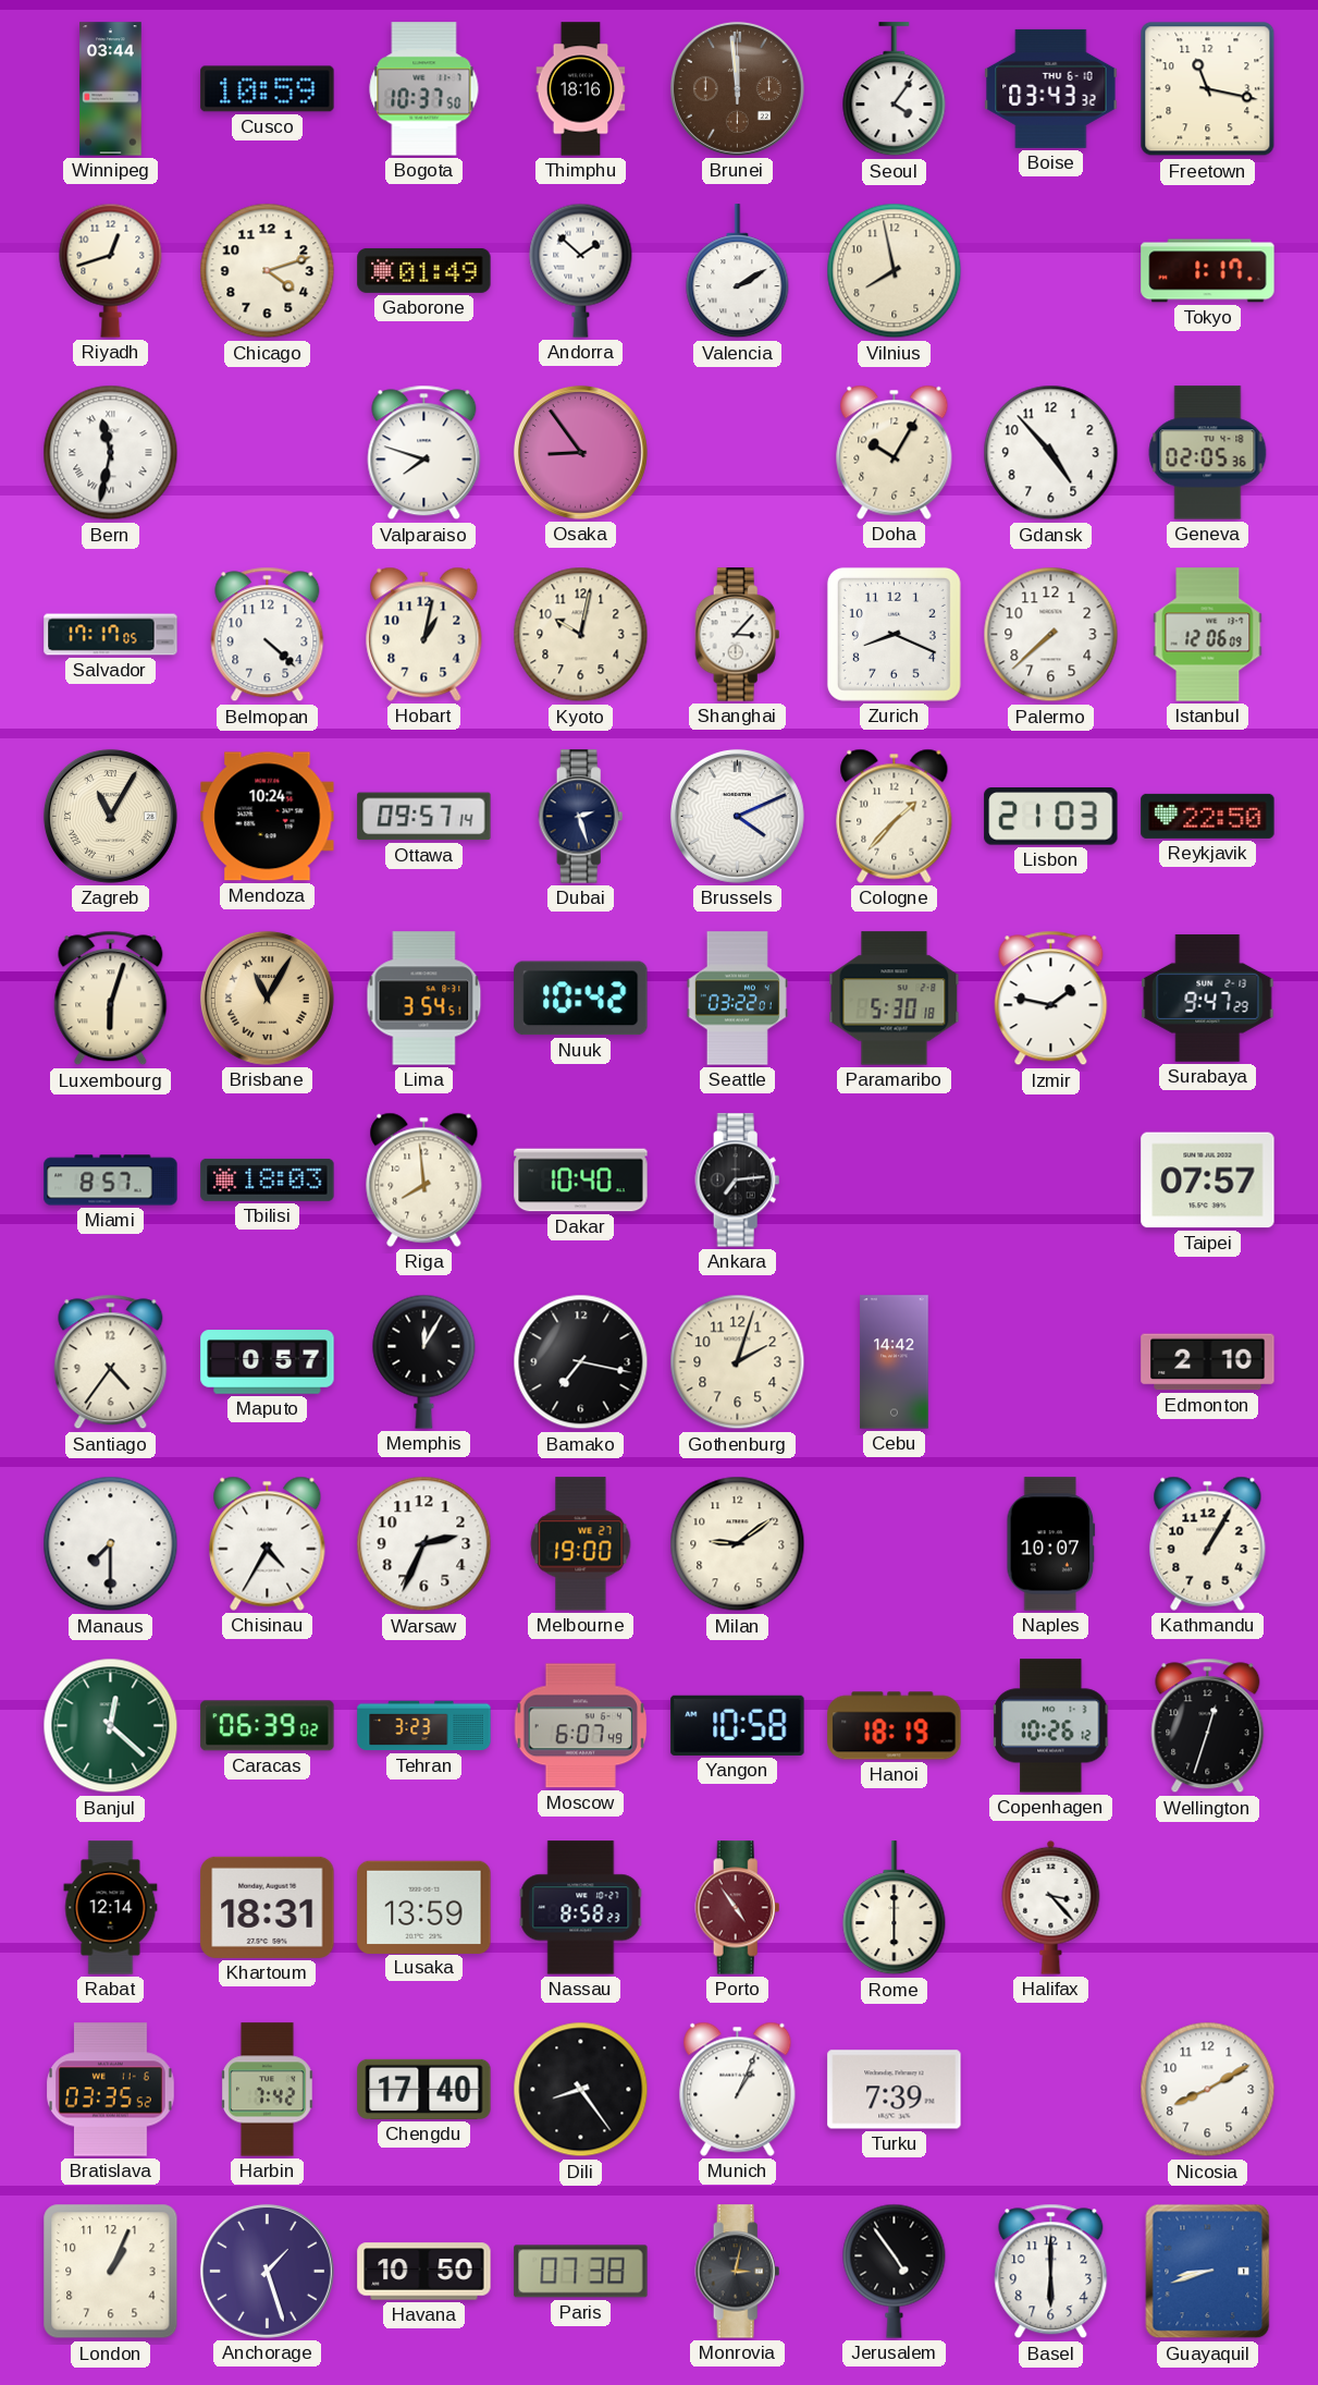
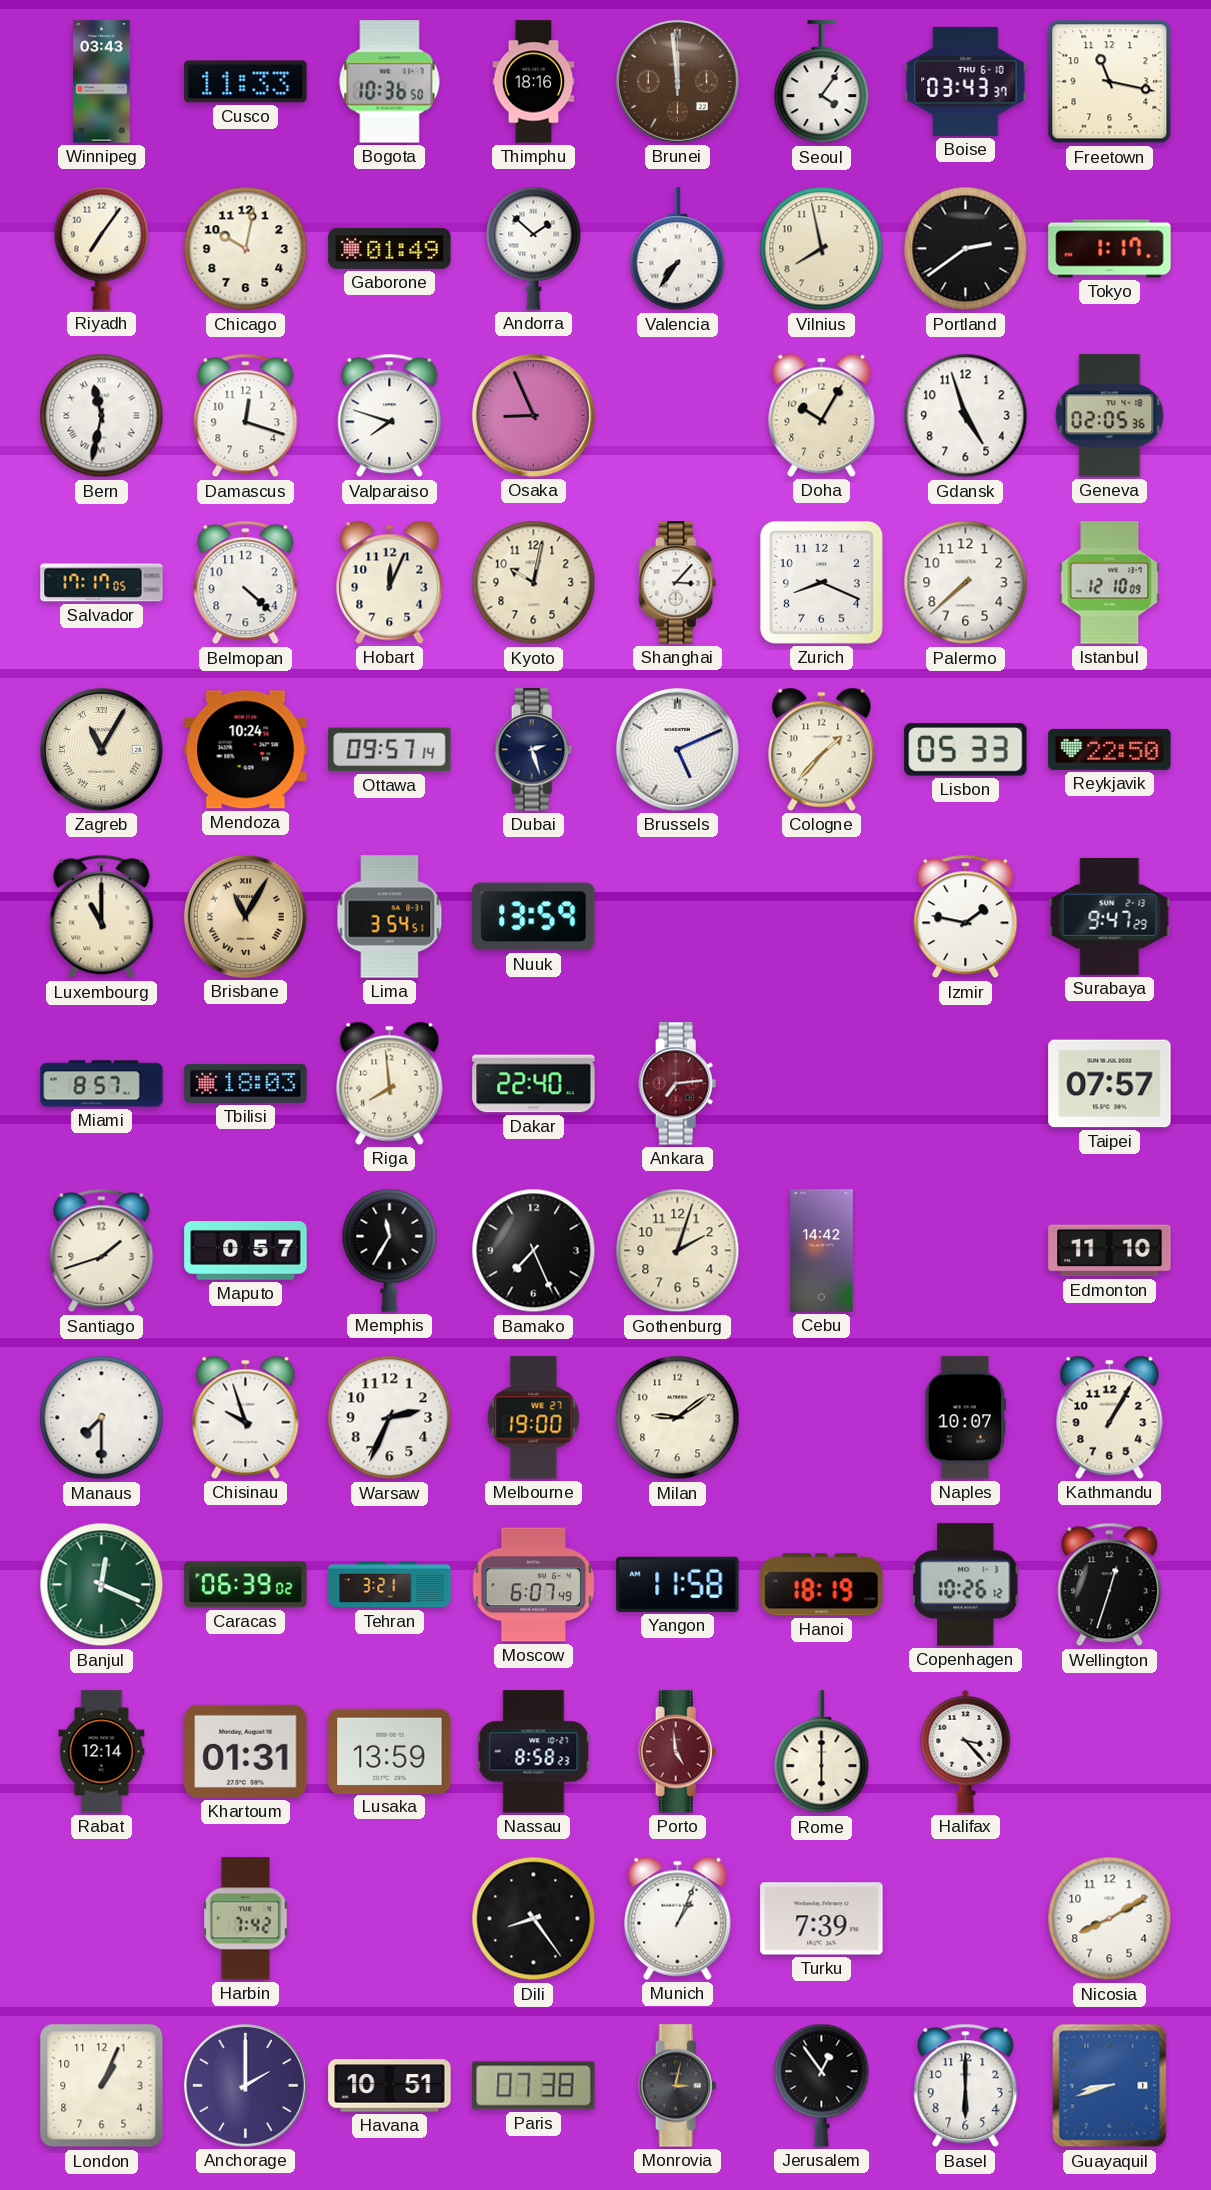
Winnipeg: 03:44 -> 03:43
Cusco: 10:59 -> 11:33
Bogota: 10:37 -> 10:36
Boise: 03:43:32 -> 03:43:37
Riyadh: 12:42 -> 7:06
Chicago: 4:12 -> 10:02
Valencia: 2:10 -> 7:36
Portland: none -> 2:39
Damascus: none -> 12:18
Osaka: 8:54 -> 8:56
Gdansk: 4:53 -> 4:57
Hobart: 1:02 -> 12:04
Istanbul: 12:06 -> 12:10
Brussels: 4:11 -> 5:11
Lisbon: 21:03 -> 05:33
Luxembourg: 6:03 -> 11:00
Nuuk: 10:42 -> 13:59
Seattle: 03:22 -> none
Paramaribo: 5:30 -> none
Dakar: 10:40 -> 22:40
Ankara dial: black -> burgundy
Santiago: 4:36 -> 1:42
Memphis: 12:05 -> 11:35
Bamako: 7:17 -> 7:26
Edmonton: 2:10 -> 11:10
Chisinau: 4:35 -> 9:57
Banjul: 12:22 -> 12:19
Tehran: 3:23 -> 3:21
Yangon: 10:58 -> 11:58
Khartoum: 18:31 -> 01:31
Porto: 4:54 -> 4:59
Bratislava: 03:35 -> none
Chengdu: 17:40 -> none
Anchorage: 1:27 -> 2:00
Havana: 10:50 -> 10:51
Jerusalem: 4:54 -> 12:54
